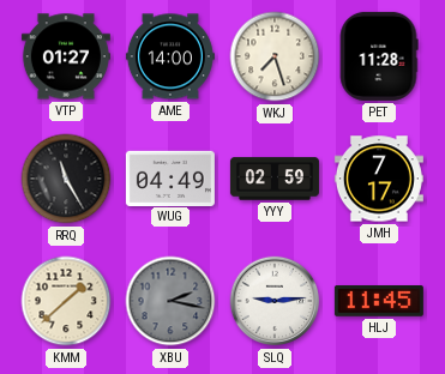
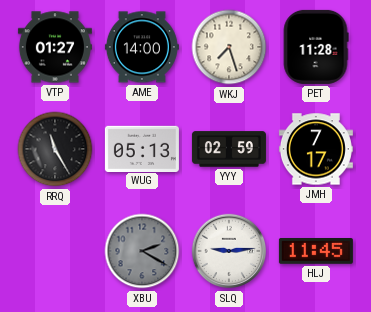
WUG: 04:49 -> 05:13
KMM: 1:38 -> none
XBU: 2:17 -> 2:20
